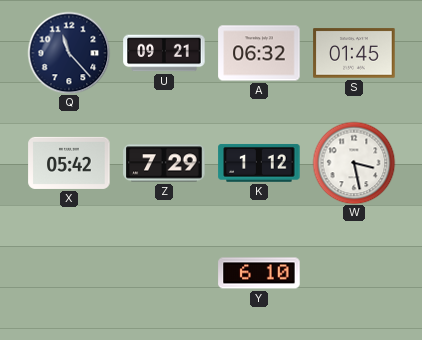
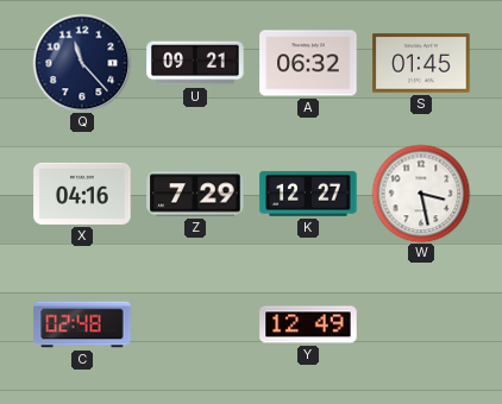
X: 05:42 -> 04:16
K: 1:12 -> 12:27
C: none -> 02:48
Y: 6:10 -> 12:49
